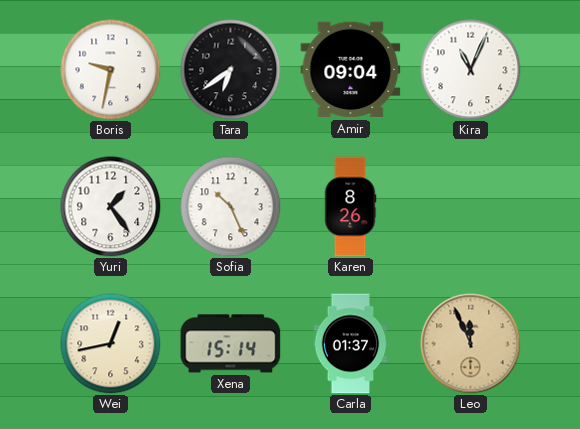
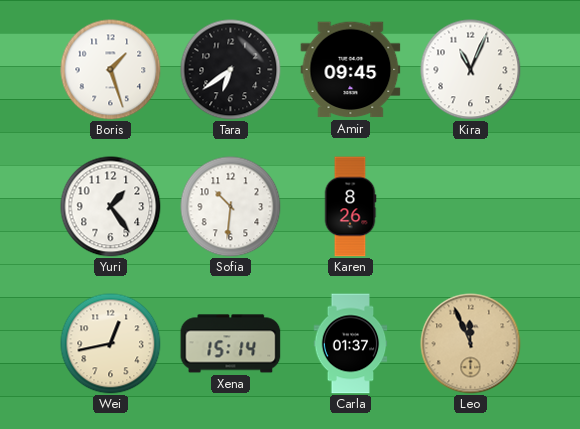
Boris: 9:32 -> 1:27
Amir: 09:04 -> 09:45
Sofia: 10:26 -> 10:31
